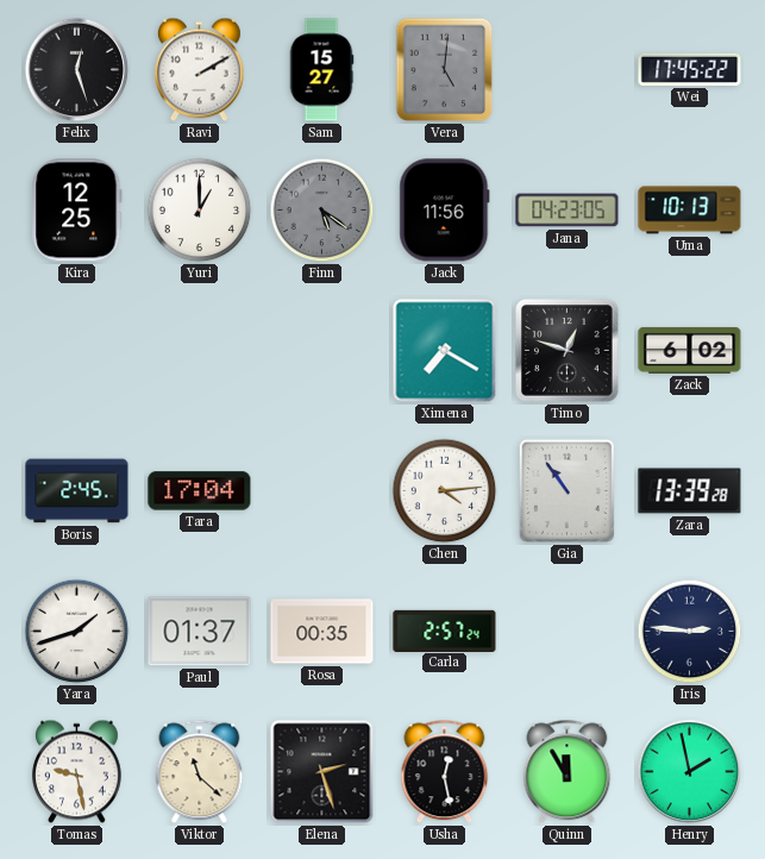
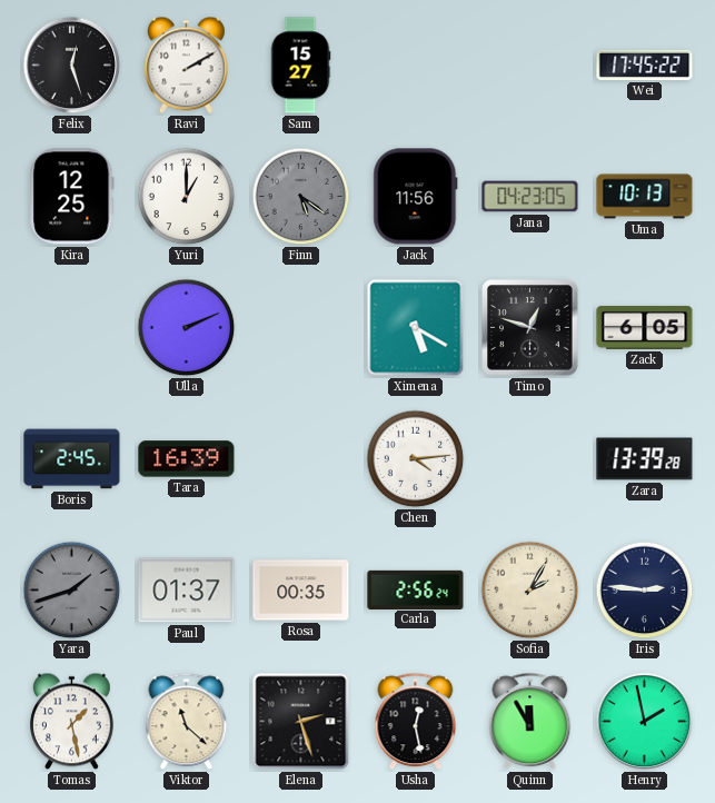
Vera: 5:01 -> none
Ulla: none -> 2:11
Ximena: 7:20 -> 5:20
Zack: 6:02 -> 6:05
Tara: 17:04 -> 16:39
Gia: 10:54 -> none
Yara dial: white -> grey
Carla: 2:57 -> 2:56
Sofia: none -> 2:05
Tomas: 9:28 -> 1:28
